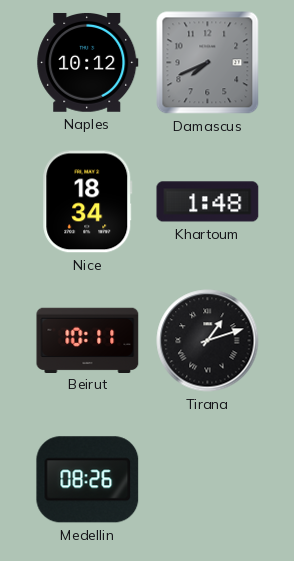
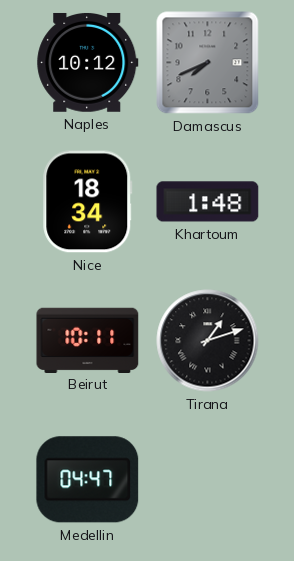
Medellin: 08:26 -> 04:47
